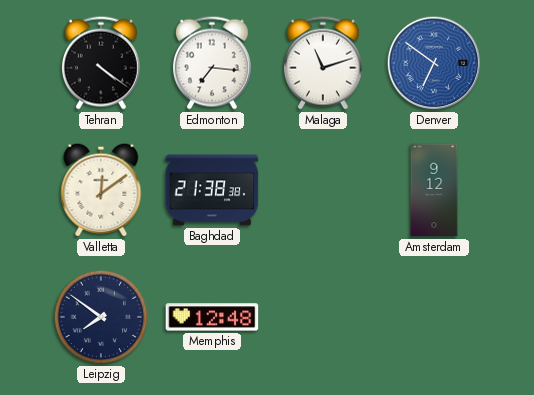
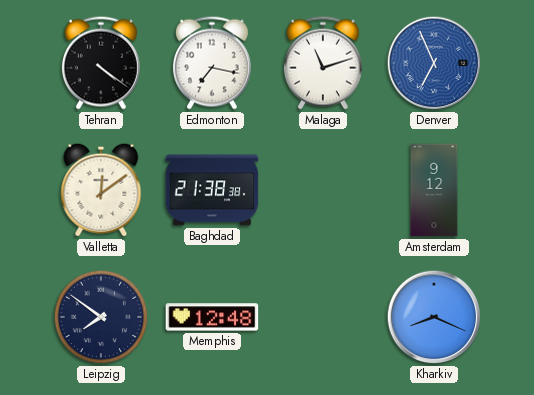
Edmonton: 7:16 -> 7:17
Denver: 6:51 -> 6:56
Kharkiv: none -> 8:19
